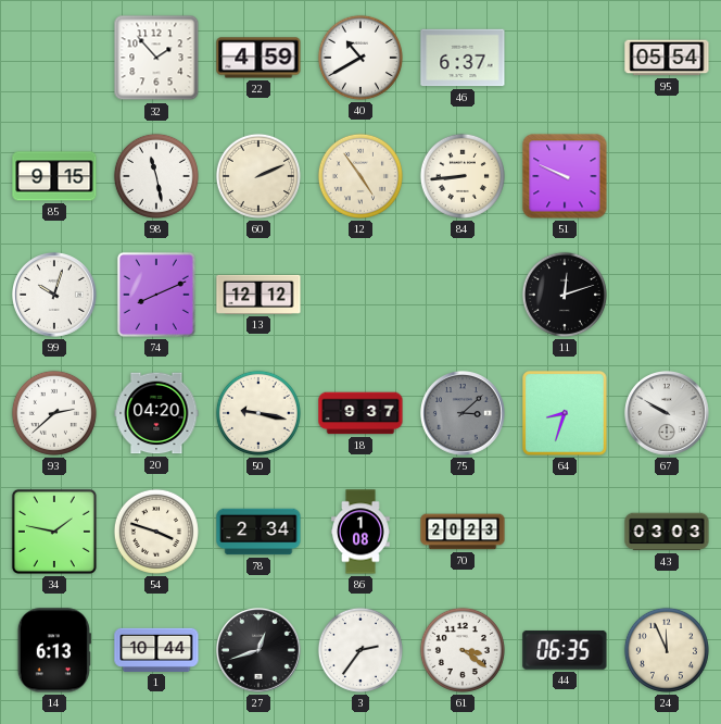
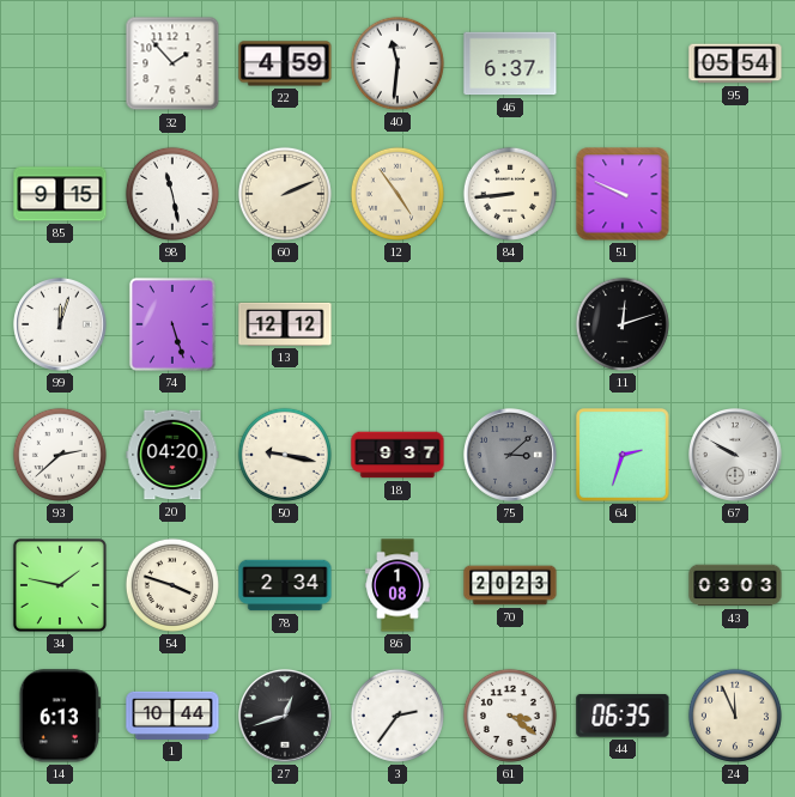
40: 10:40 -> 11:31
99: 10:03 -> 12:03
74: 8:11 -> 5:27
64: 8:33 -> 2:33
